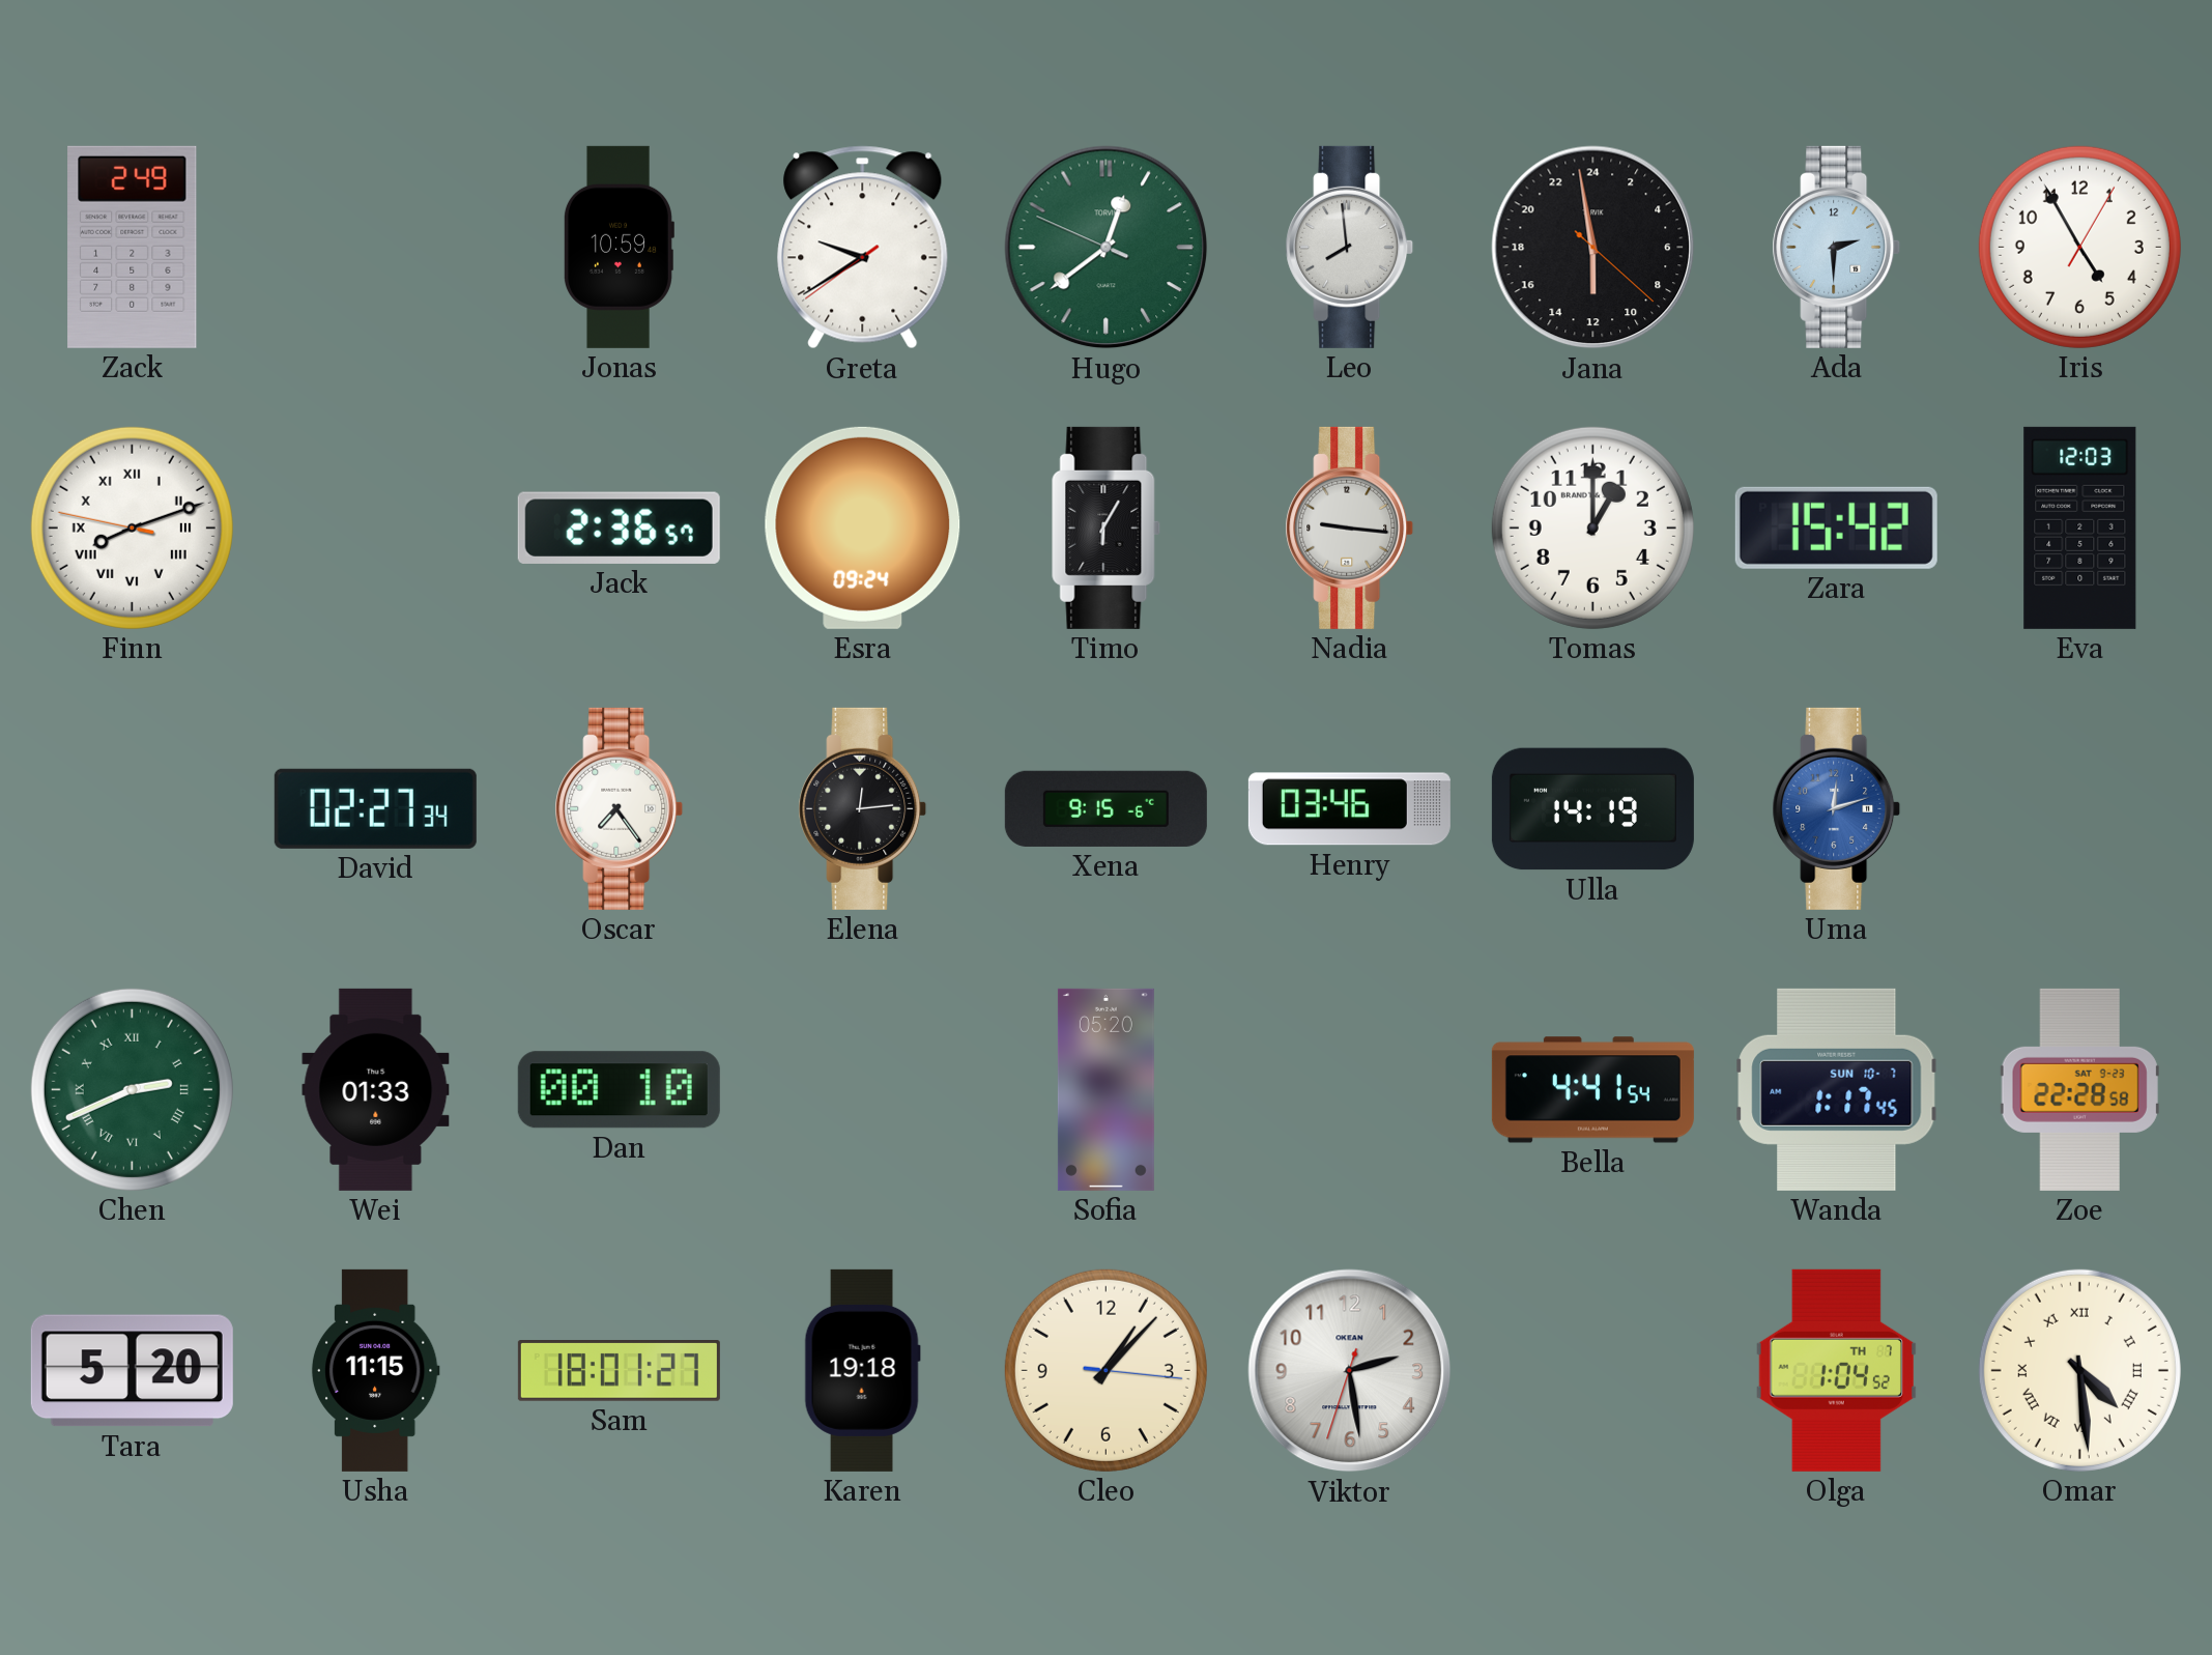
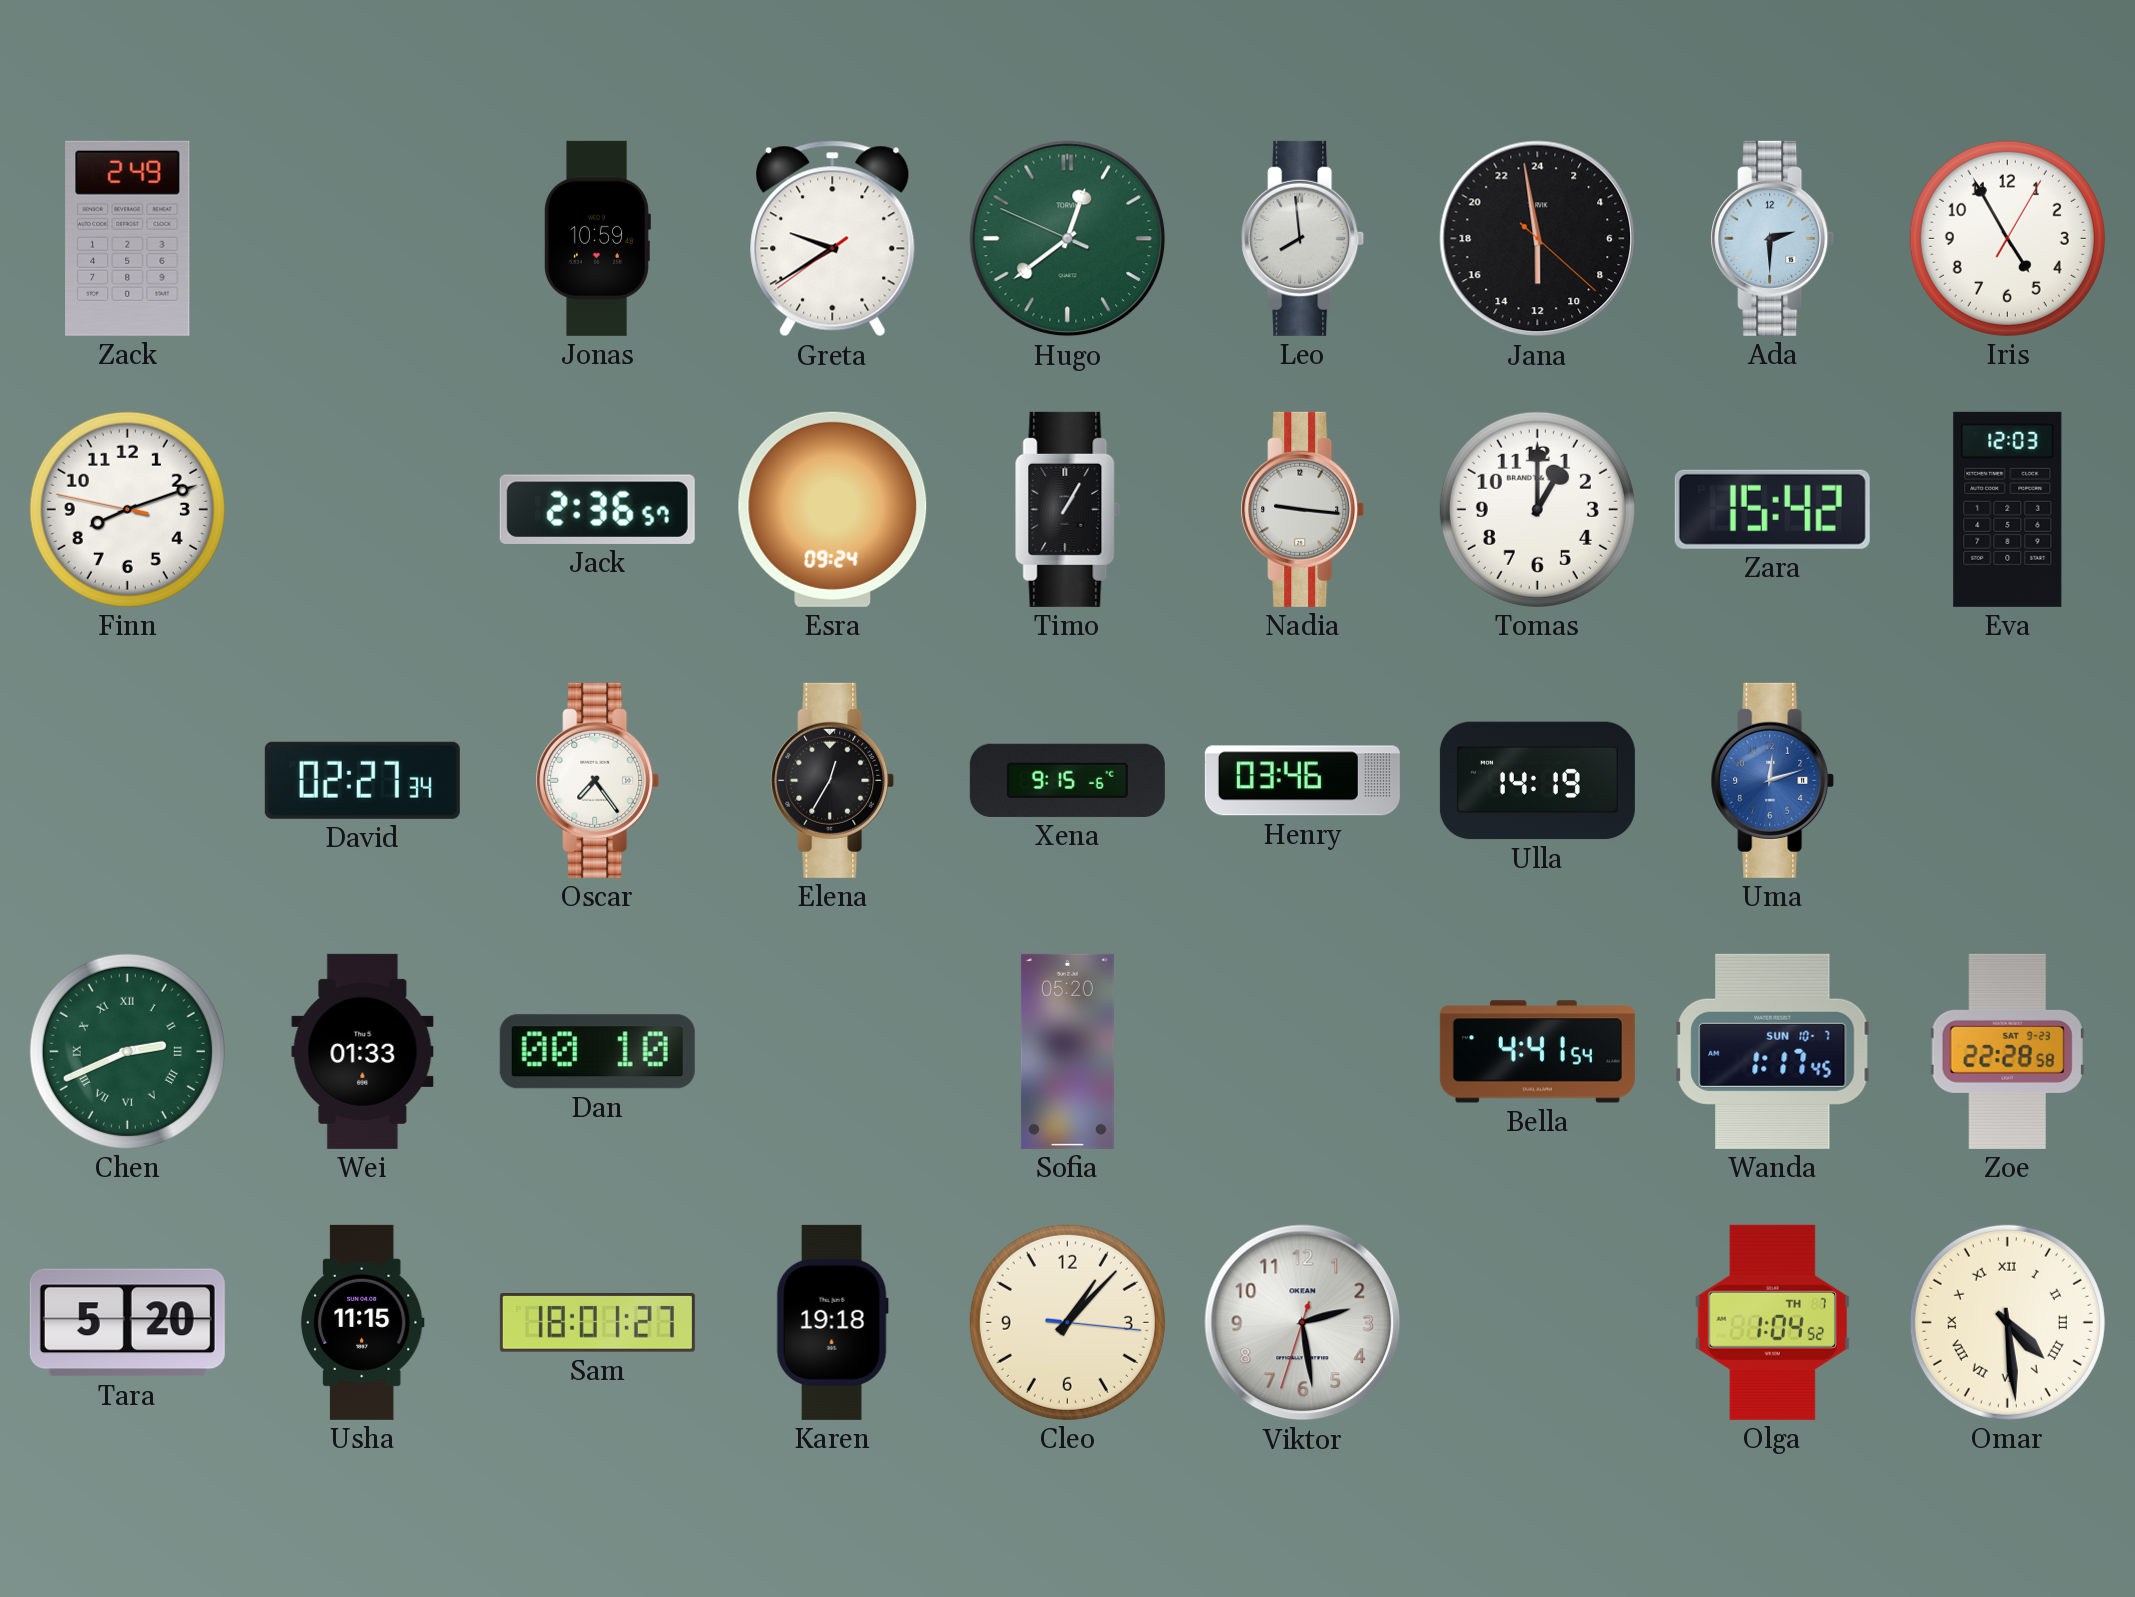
Finn numerals: Roman -> Arabic
Timo: 6:05 -> 1:05
Elena: 12:14 -> 12:35
